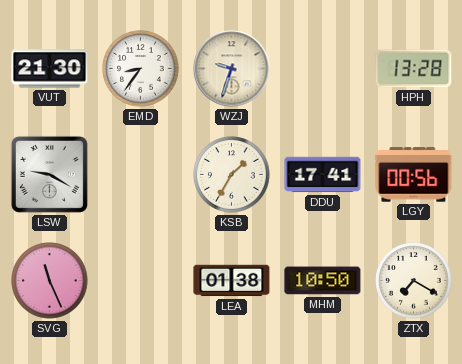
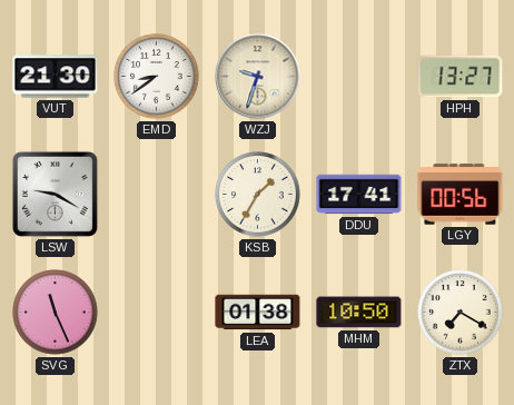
EMD: 8:36 -> 8:39
HPH: 13:28 -> 13:27
